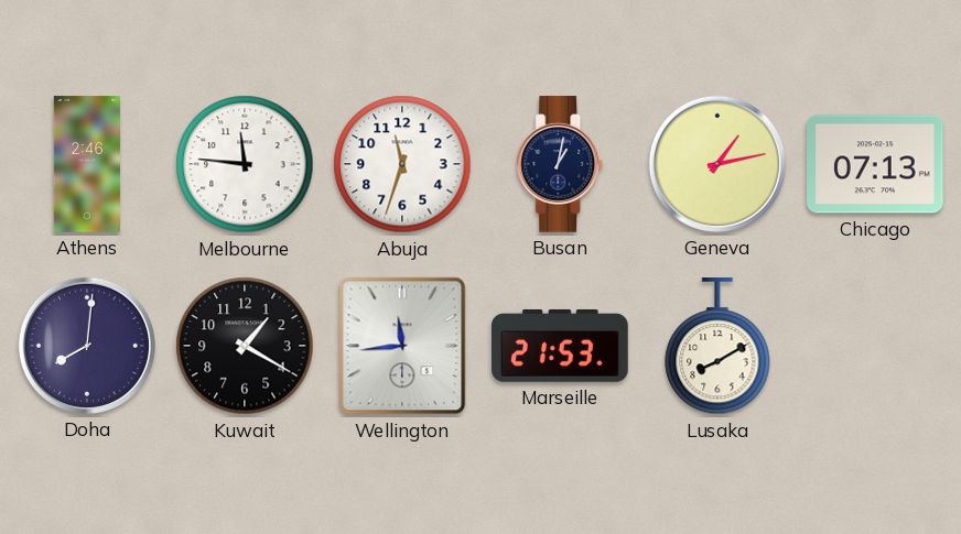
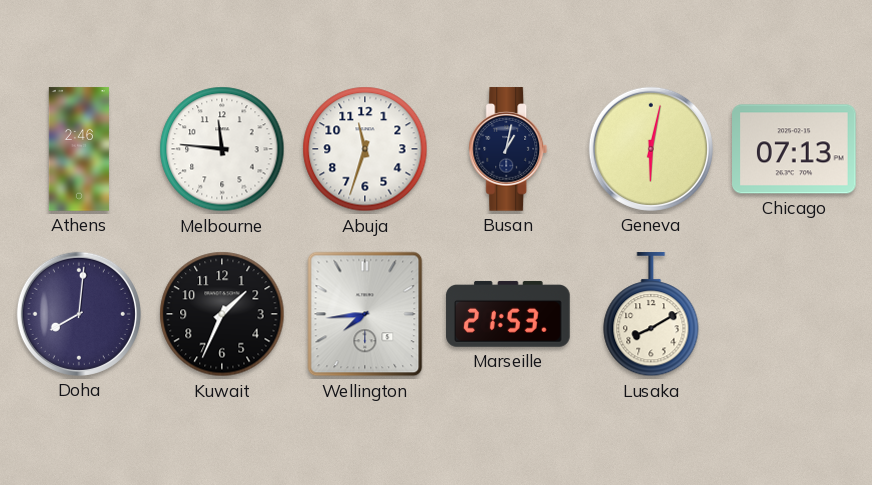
Geneva: 1:13 -> 6:02
Kuwait: 1:20 -> 1:34
Wellington: 11:44 -> 7:44
